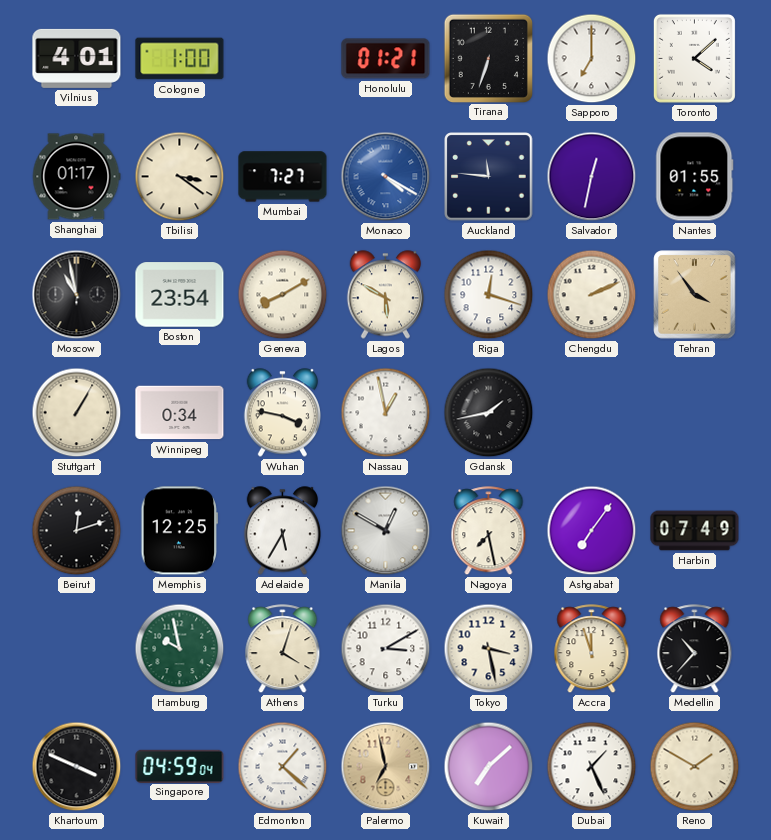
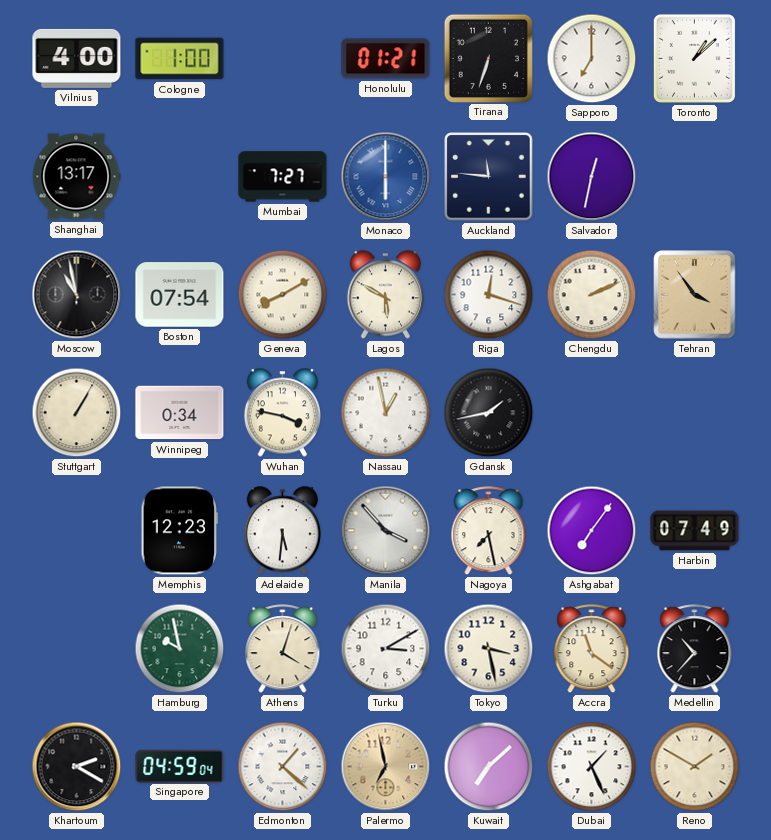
Vilnius: 4:01 -> 4:00
Toronto: 4:08 -> 1:08
Shanghai: 01:17 -> 13:17
Tbilisi: 3:21 -> none
Monaco: 4:20 -> 6:00
Nantes: 01:55 -> none
Boston: 23:54 -> 07:54
Beirut: 12:12 -> none
Memphis: 12:25 -> 12:23
Adelaide: 5:35 -> 5:31
Manila: 12:50 -> 3:53
Accra: 11:57 -> 11:21
Khartoum: 3:49 -> 2:20
